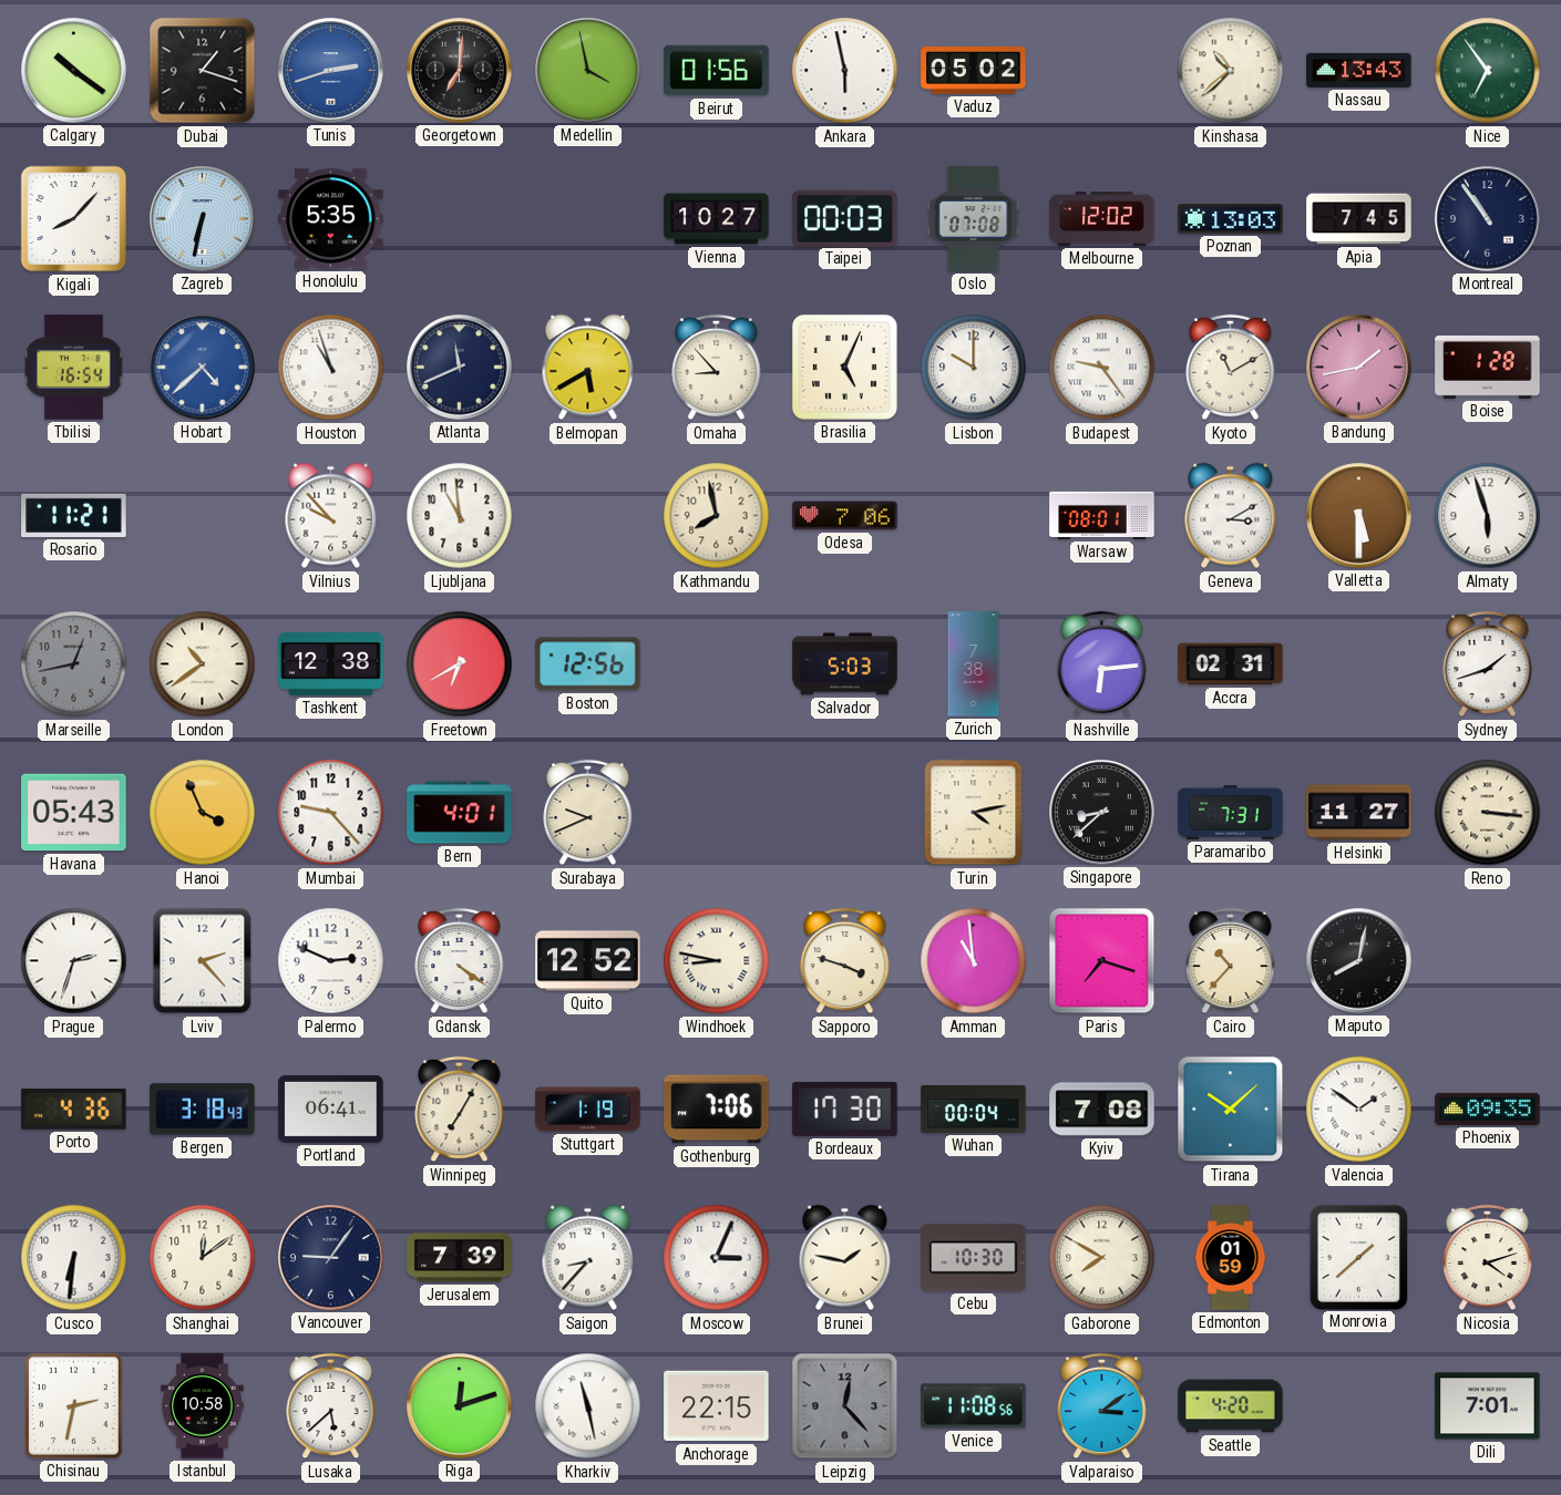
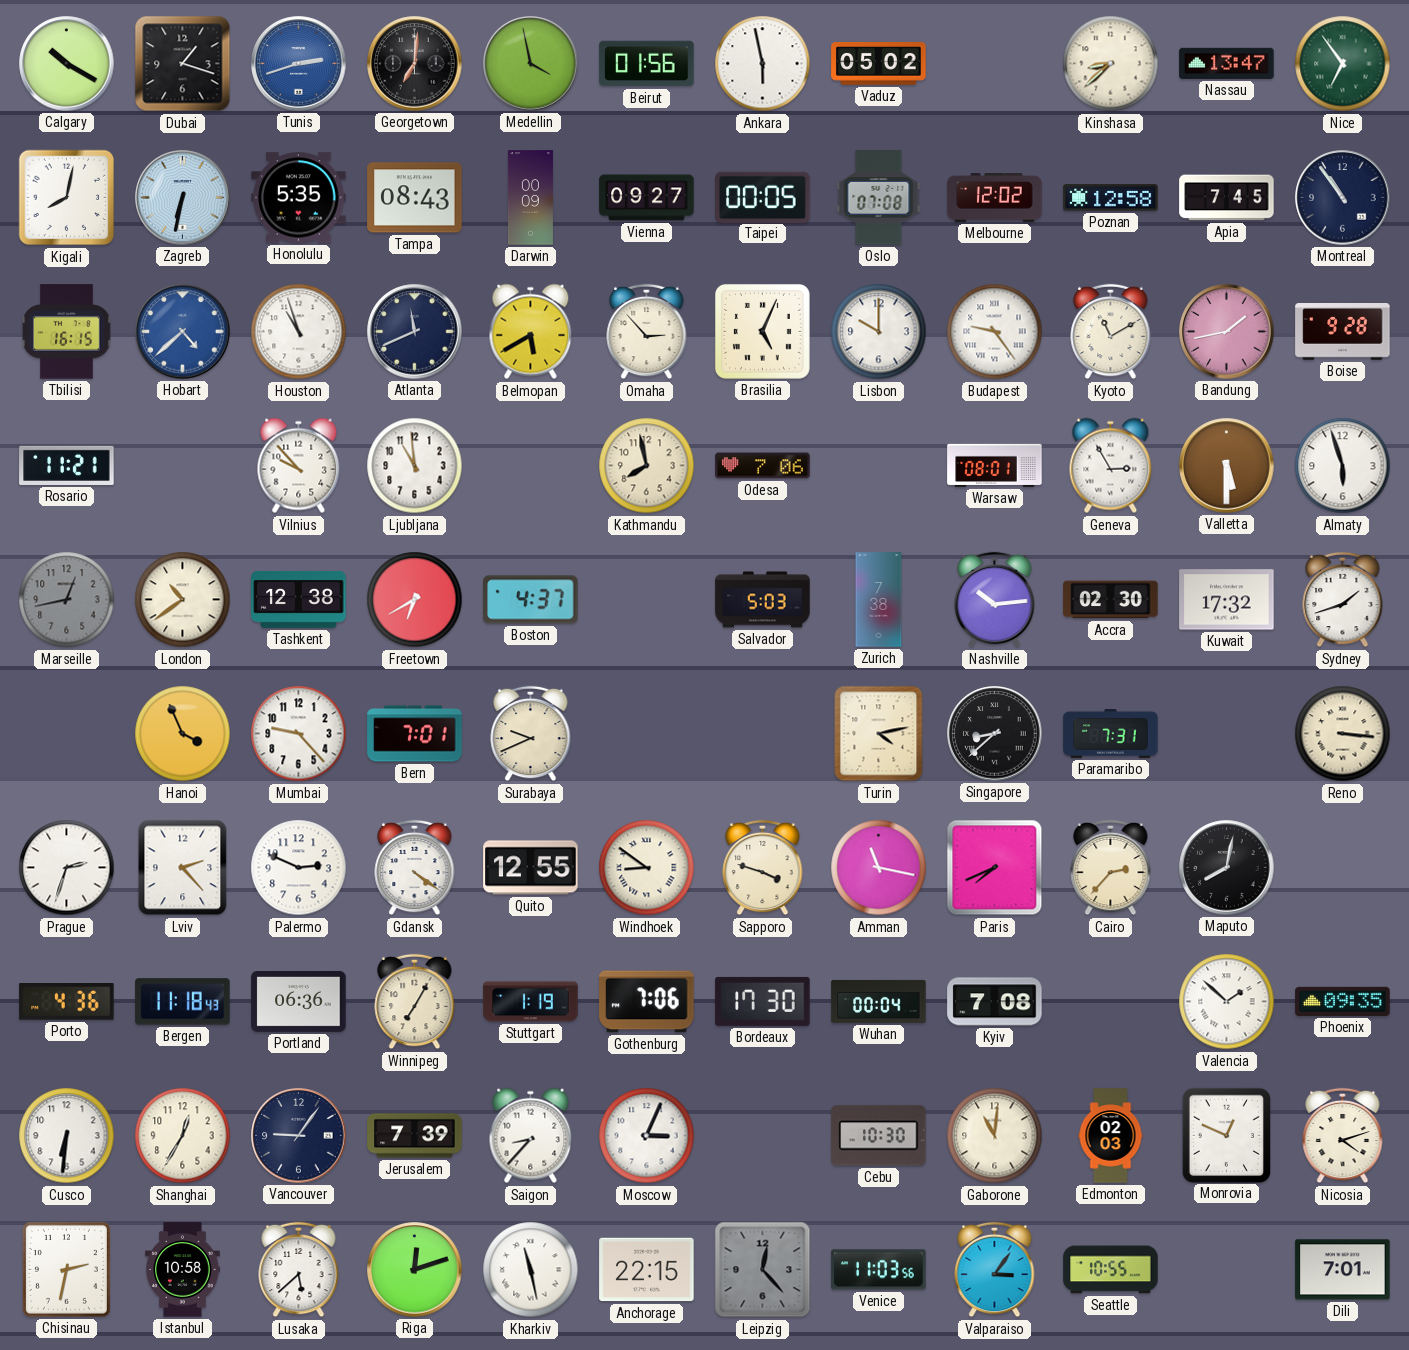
Calgary: 10:21 -> 10:20
Kinshasa: 10:38 -> 8:38
Nassau: 13:43 -> 13:47
Kigali: 8:07 -> 8:02
Tampa: none -> 08:43
Darwin: none -> 00:09
Vienna: 10:27 -> 09:27
Taipei: 00:03 -> 00:05
Poznan: 13:03 -> 12:58
Tbilisi: 16:54 -> 16:15
Omaha: 8:53 -> 2:53
Boise: 1:28 -> 9:28
Geneva: 3:10 -> 2:55
Boston: 12:56 -> 4:37
Nashville: 6:14 -> 10:14
Accra: 02:31 -> 02:30
Kuwait: none -> 17:32
Havana: 05:43 -> none
Bern: 4:01 -> 7:01
Helsinki: 11:27 -> none
Quito: 12:52 -> 12:55
Windhoek: 8:47 -> 8:51
Amman: 10:59 -> 11:17
Paris: 7:18 -> 7:41
Cairo: 10:37 -> 2:37
Bergen: 3:18 -> 11:18
Portland: 06:41 -> 06:36
Tirana: 10:08 -> none
Valencia: 1:51 -> 1:52
Shanghai: 12:09 -> 12:35
Brunei: 1:47 -> none
Gaborone: 7:50 -> 11:01
Edmonton: 01:59 -> 02:03
Monrovia: 1:38 -> 12:49
Venice: 11:08 -> 11:03
Valparaiso: 3:09 -> 3:06
Seattle: 4:20 -> 10:55
